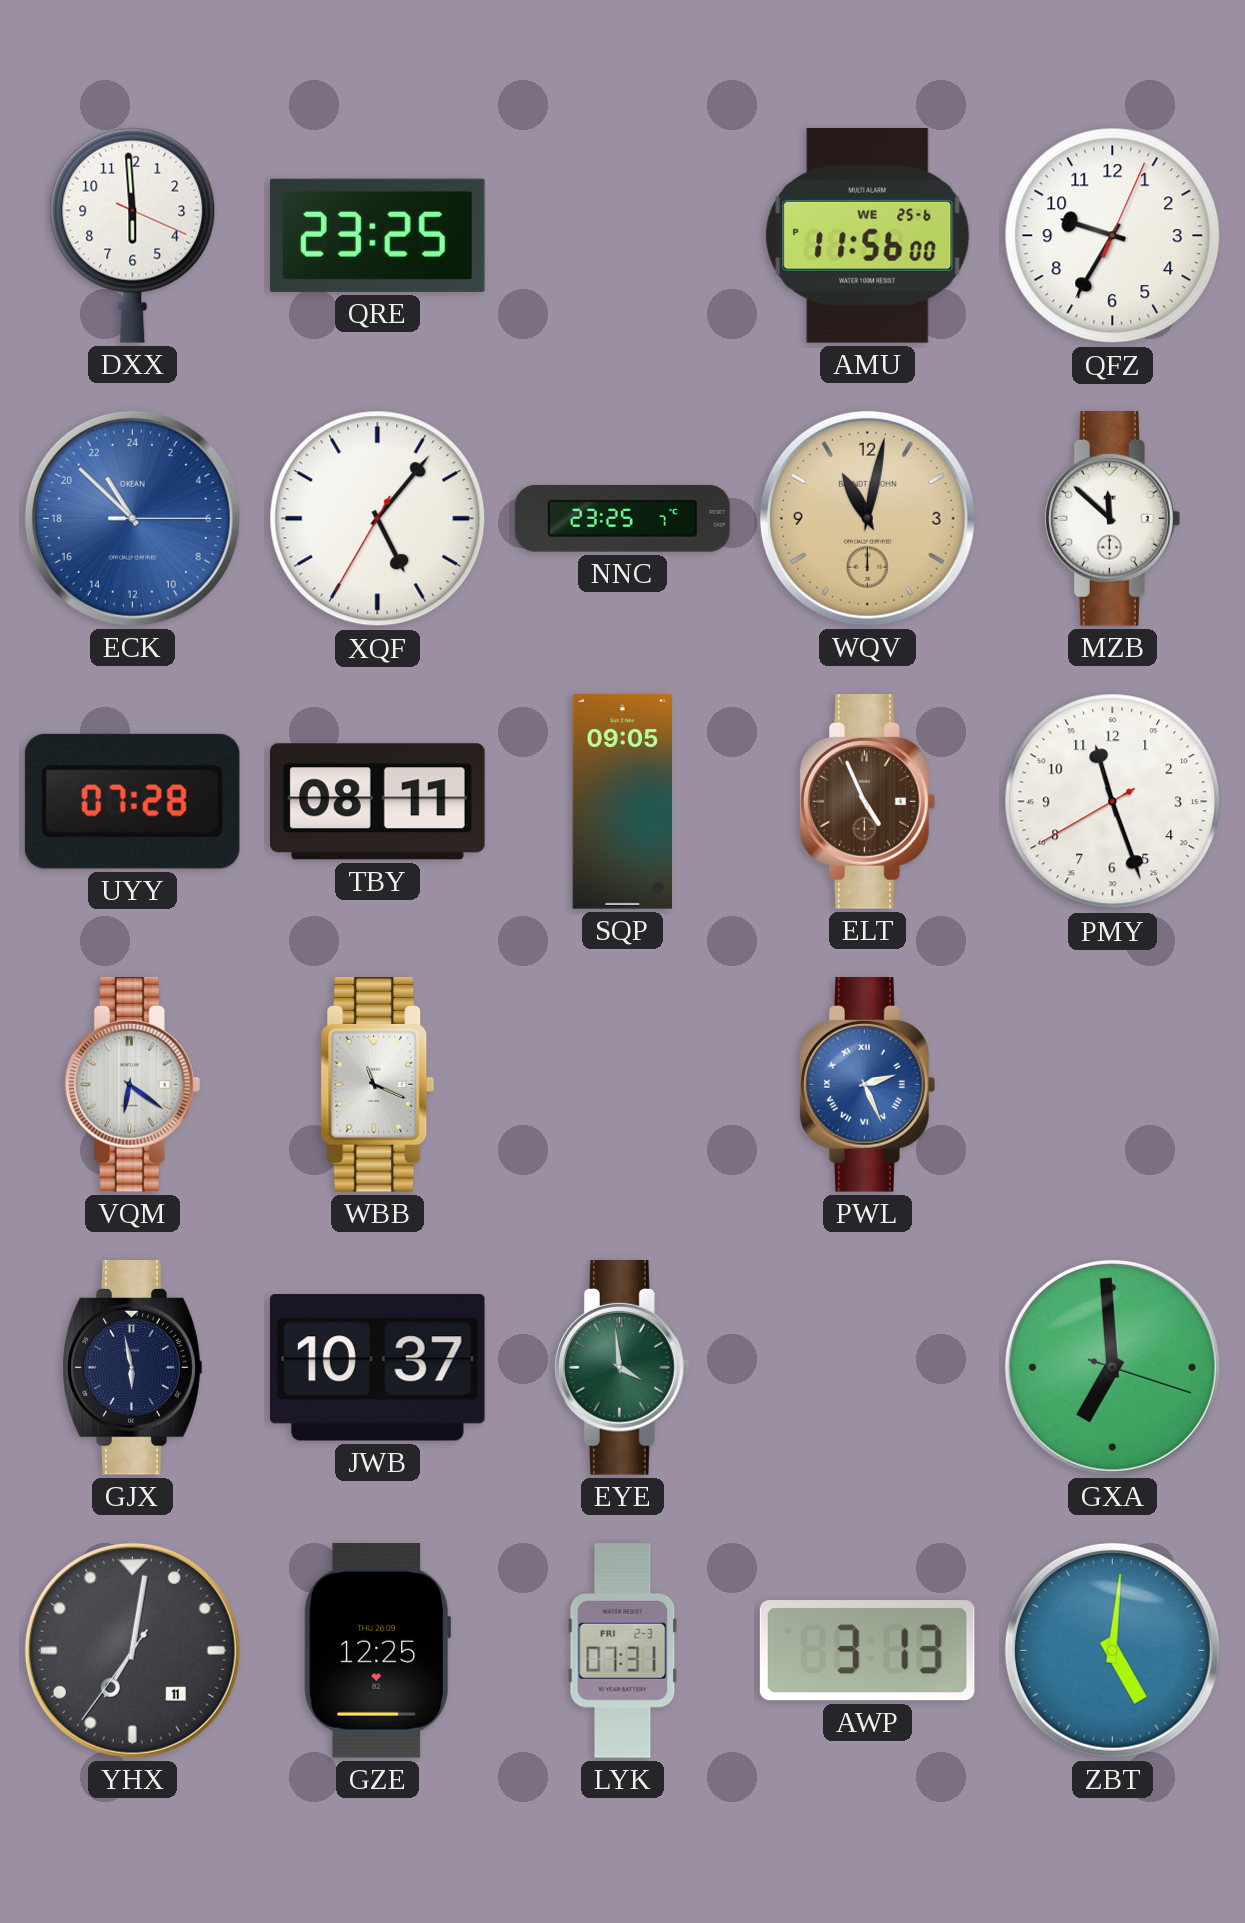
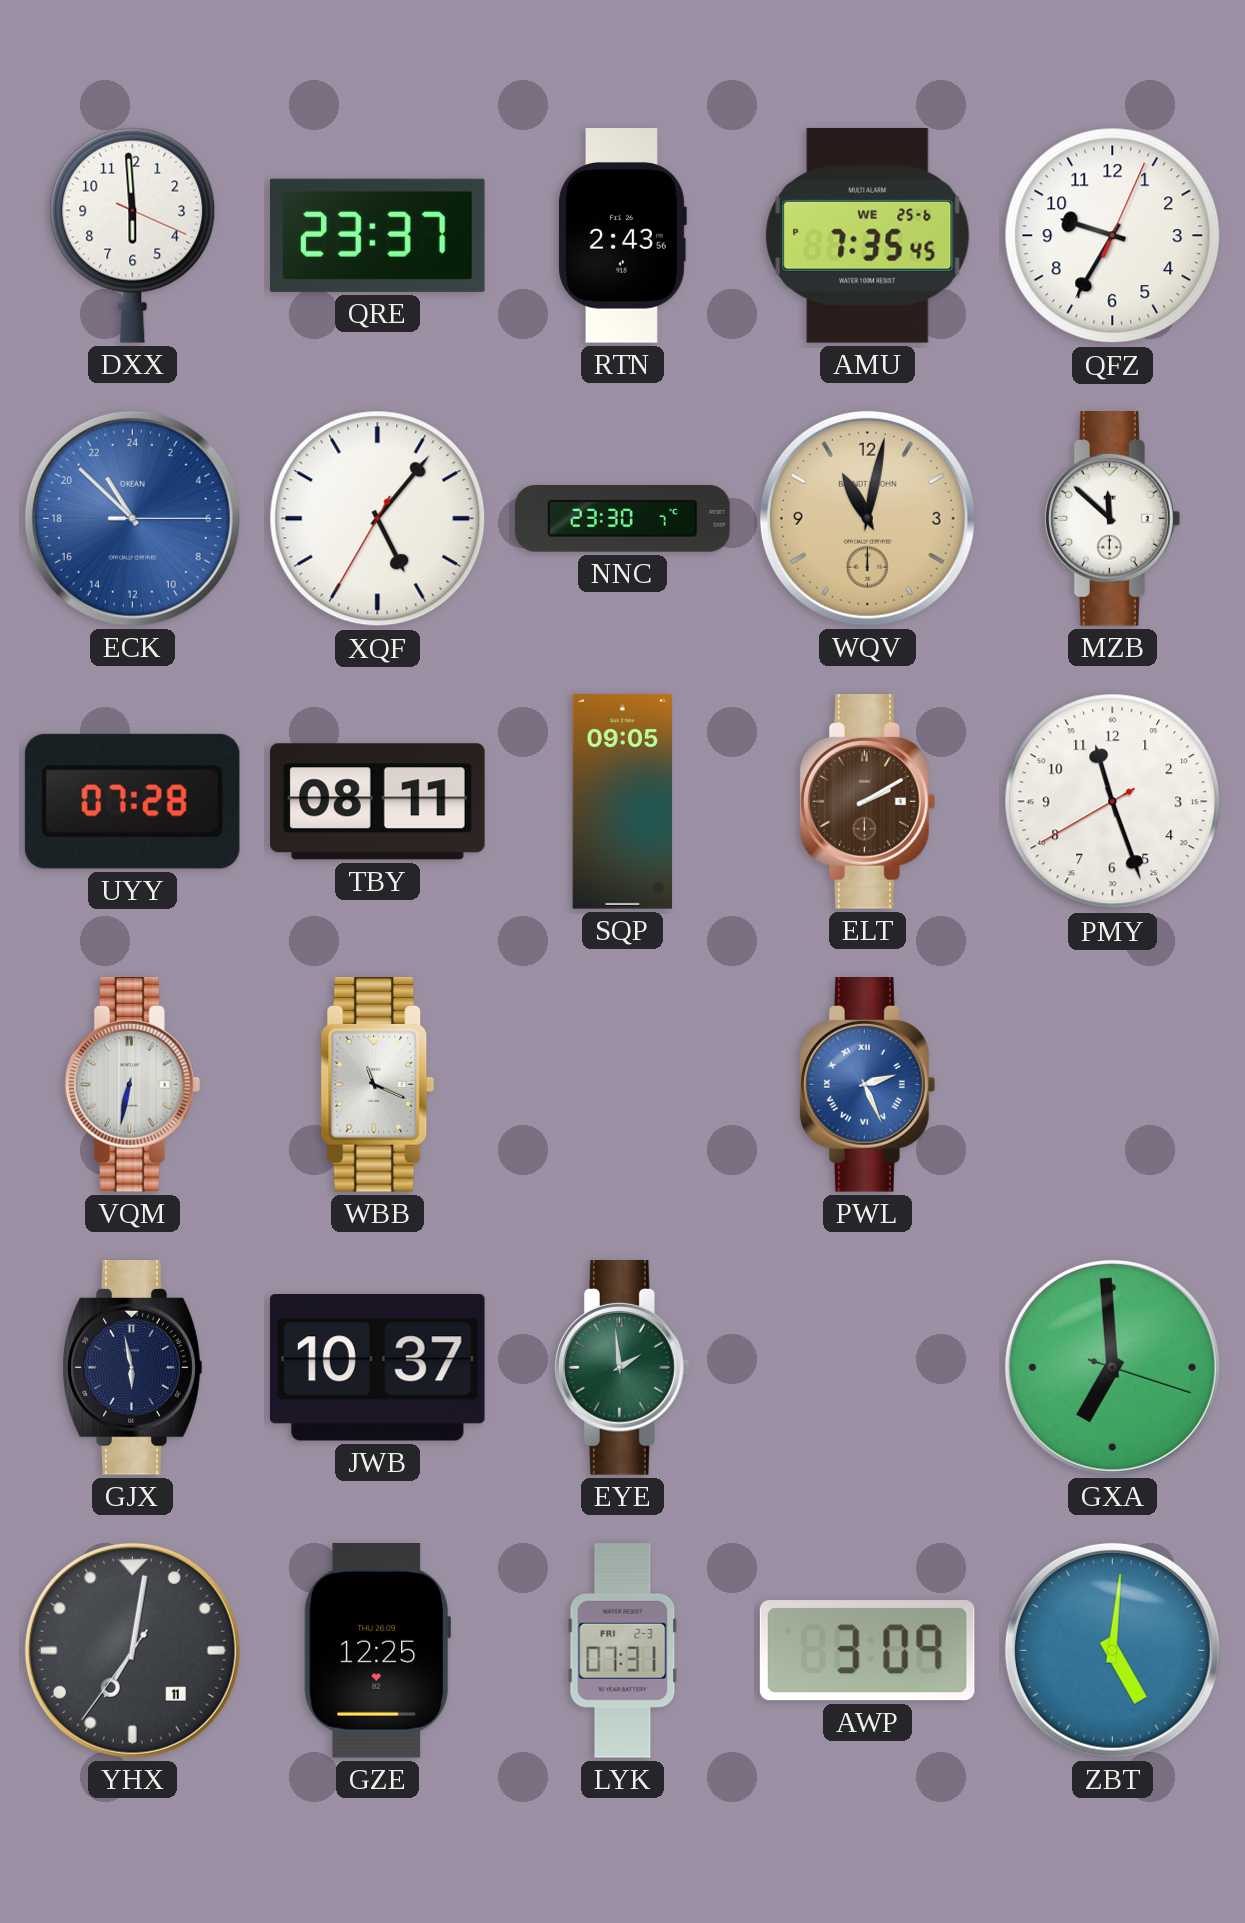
QRE: 23:25 -> 23:37
RTN: none -> 2:43
AMU: 11:56 -> 7:35
NNC: 23:25 -> 23:30
ELT: 4:56 -> 2:10
VQM: 6:21 -> 6:32
EYE: 3:59 -> 1:59
AWP: 3:13 -> 3:09
